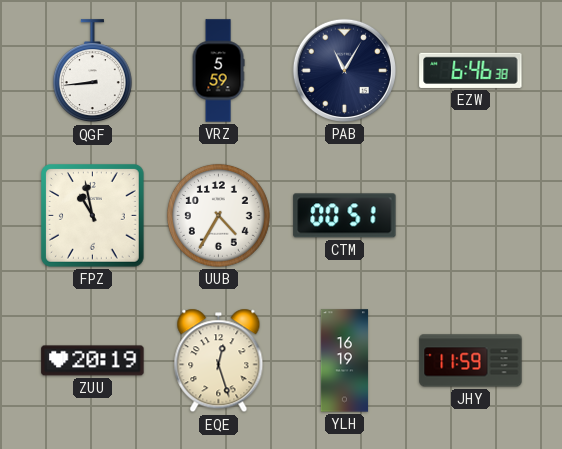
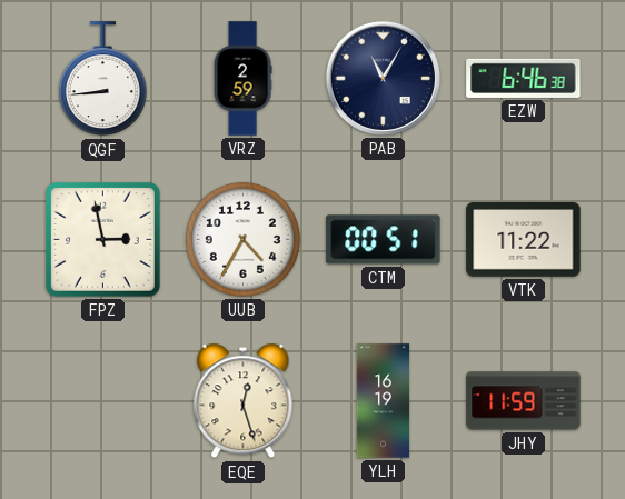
VRZ: 5:59 -> 2:59
FPZ: 10:58 -> 2:58
VTK: none -> 11:22
ZUU: 20:19 -> none
